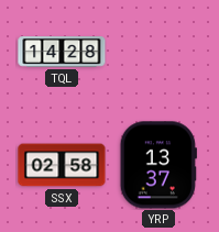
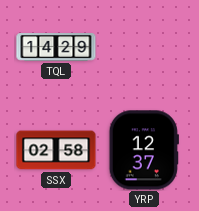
TQL: 14:28 -> 14:29
YRP: 13:37 -> 12:37
